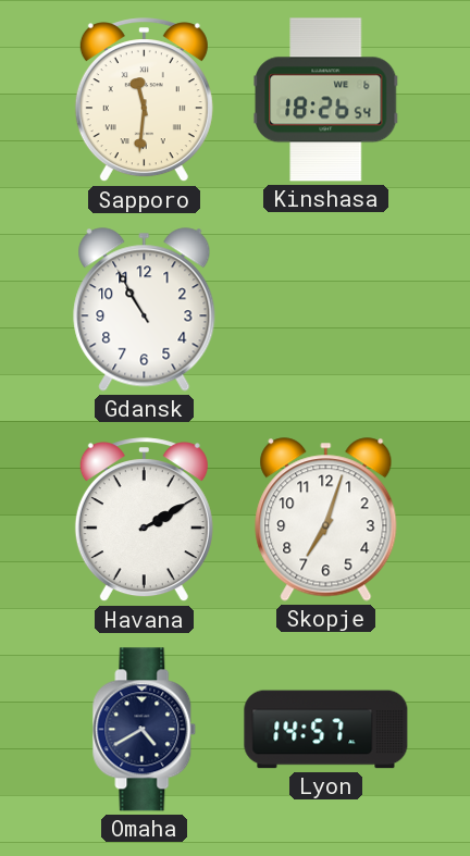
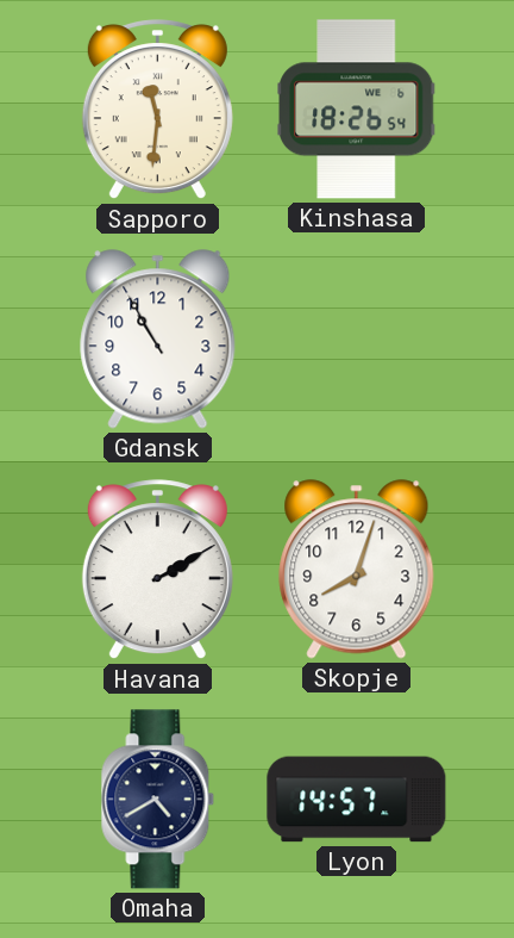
Skopje: 7:03 -> 8:03
